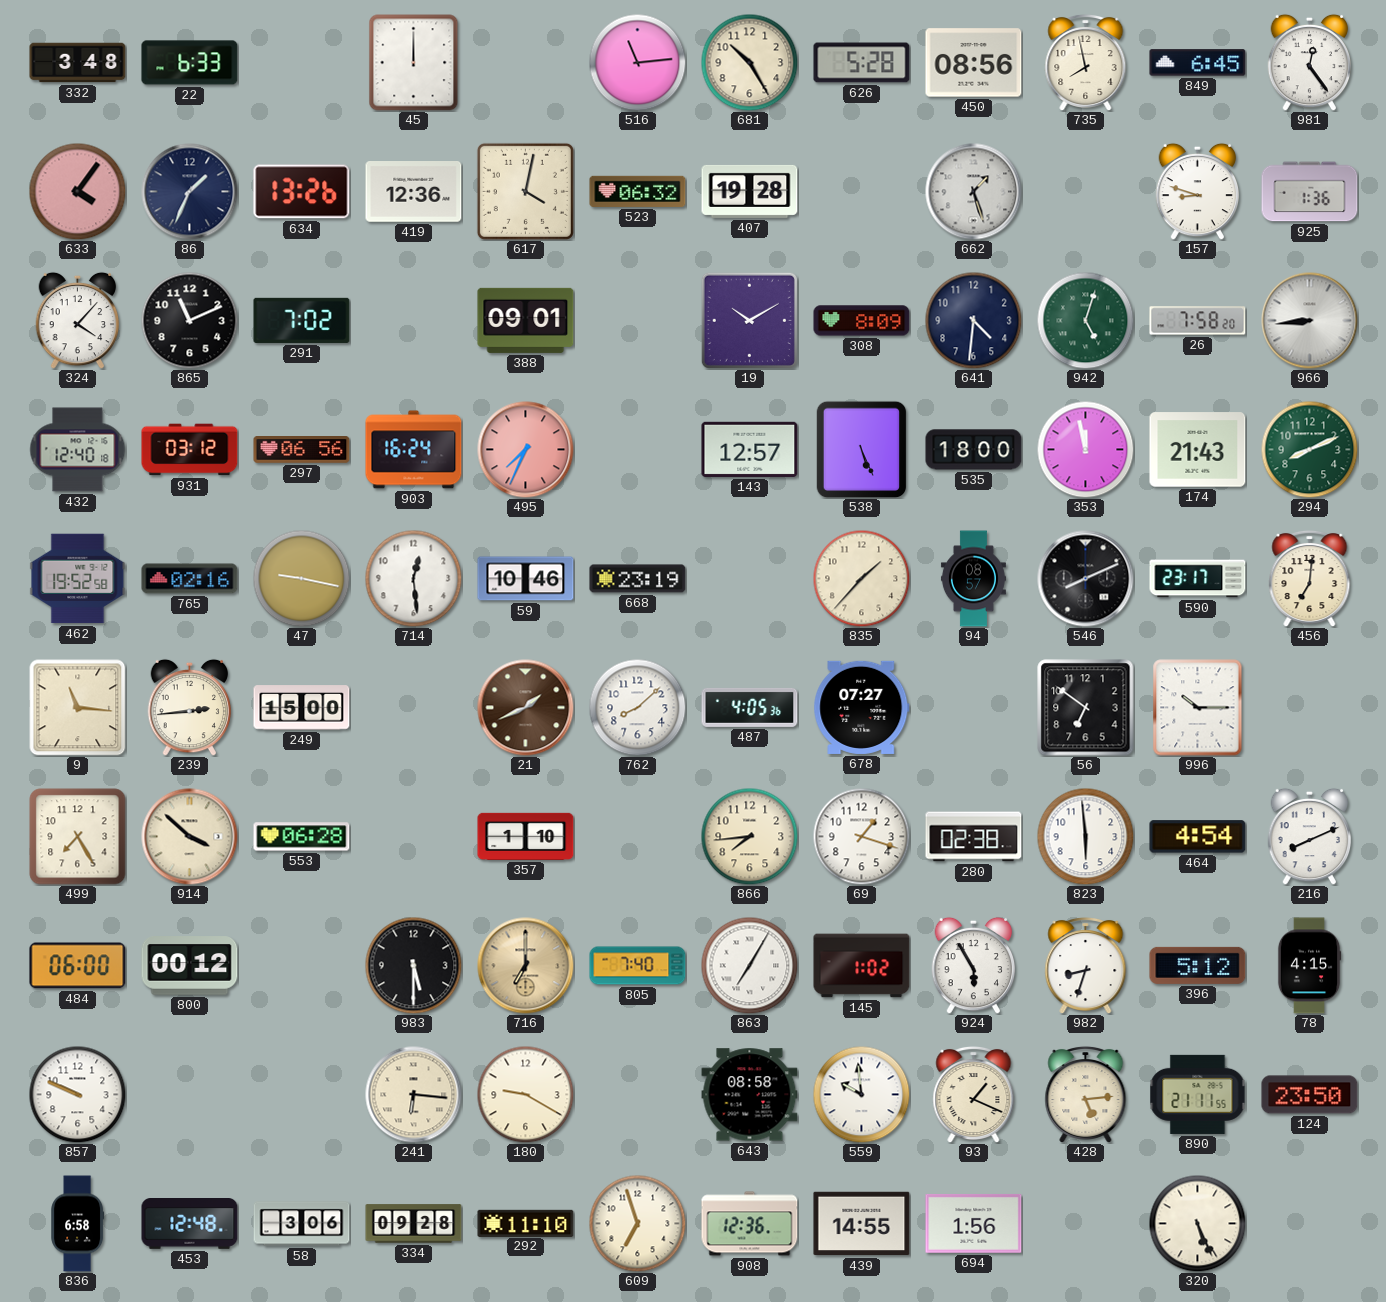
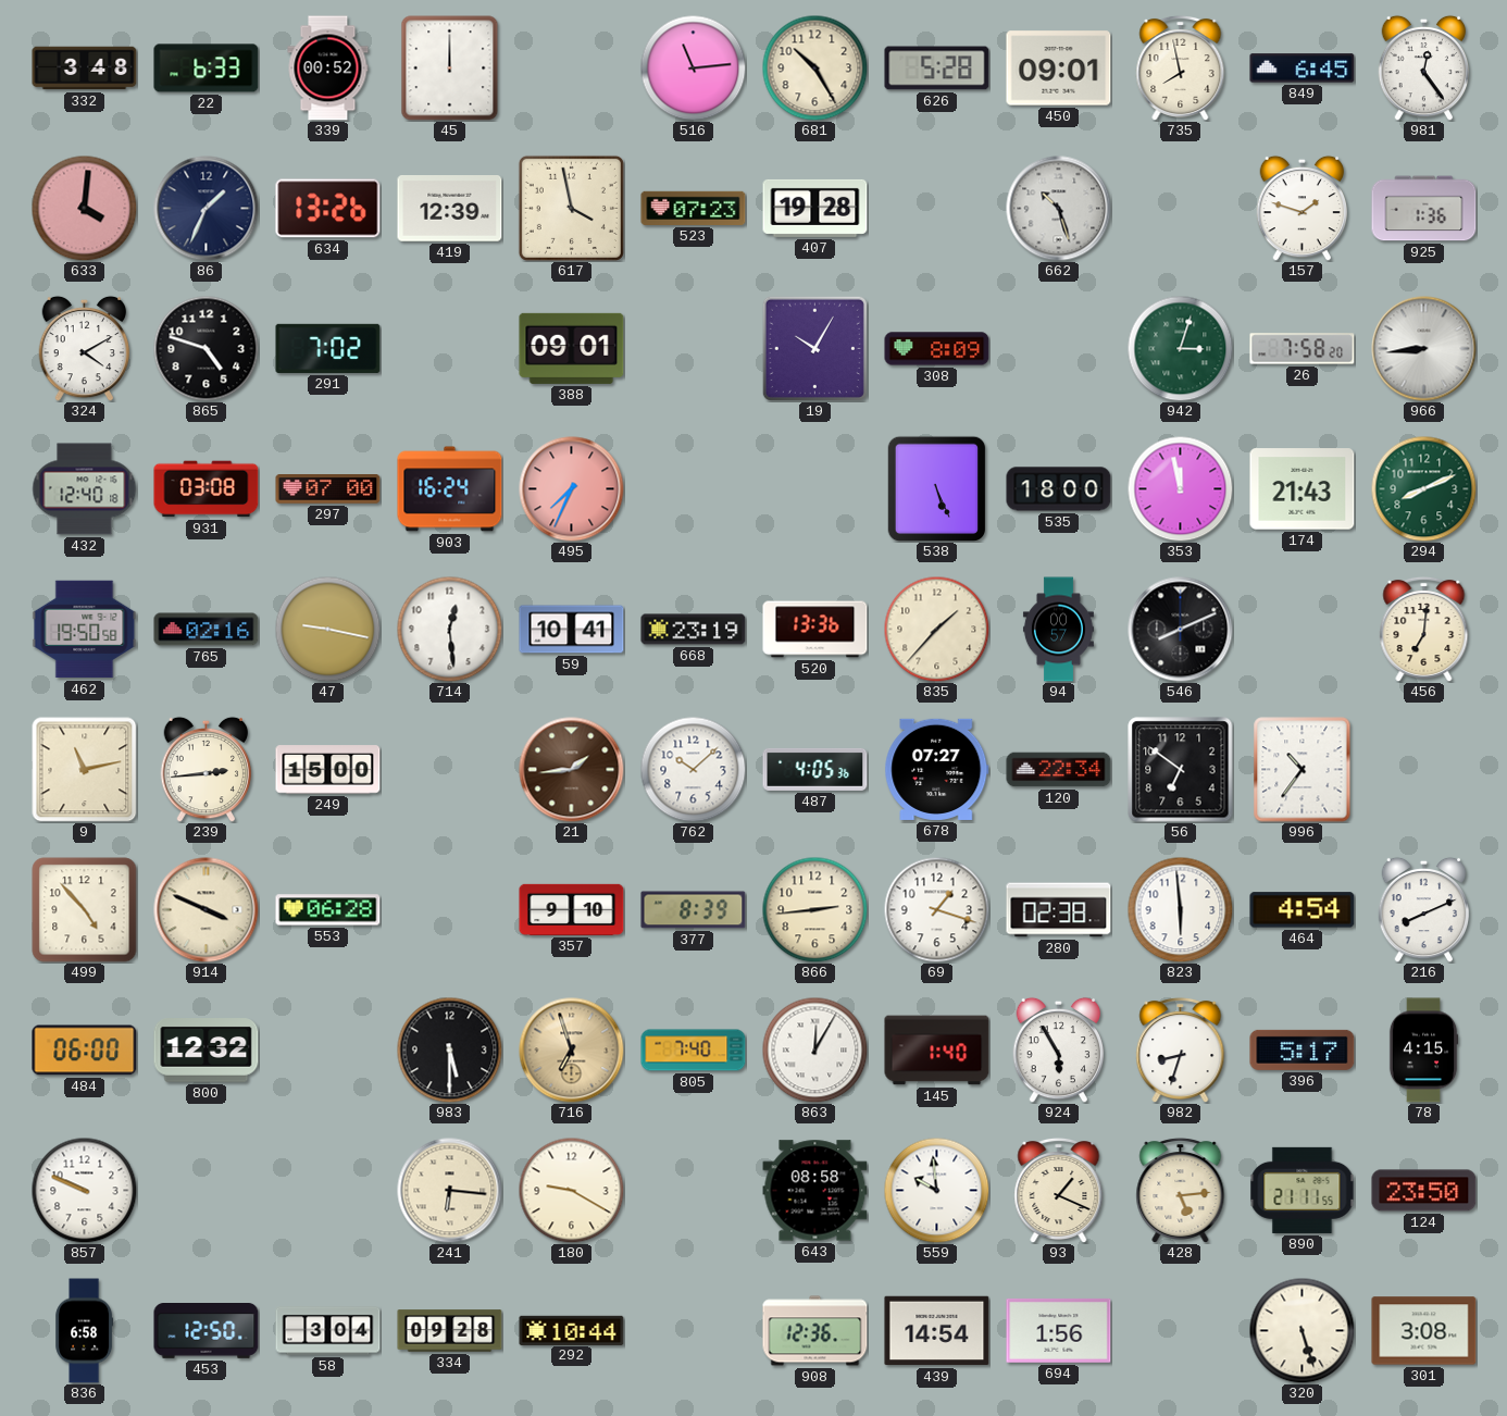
339: none -> 00:52
450: 08:56 -> 09:01
633: 4:06 -> 4:01
419: 12:36 -> 12:39
617: 4:02 -> 3:58
523: 06:32 -> 07:23
662: 1:27 -> 10:27
157: 8:48 -> 1:48
324: 4:07 -> 4:10
865: 11:11 -> 4:48
19: 10:10 -> 10:05
641: 4:31 -> none
942: 5:03 -> 3:03
931: 03:12 -> 03:08
297: 06:56 -> 07:00
143: 12:57 -> none
462: 19:52 -> 19:50
59: 10:46 -> 10:41
520: none -> 13:36
94: 08:57 -> 00:57
590: 23:17 -> none
9: 11:16 -> 11:13
21: 1:41 -> 1:44
762: 8:08 -> 10:08
120: none -> 22:34
996: 10:15 -> 10:36
499: 7:25 -> 4:53
914: 3:52 -> 3:49
357: 1:10 -> 9:10
377: none -> 8:39
866: 7:44 -> 2:44
800: 00:12 -> 12:32
716: 7:00 -> 6:57
863: 7:05 -> 12:05
145: 1:02 -> 1:40
396: 5:12 -> 5:17
453: 12:48 -> 12:50
58: 3:06 -> 3:04
292: 11:10 -> 10:44
609: 6:57 -> none
439: 14:55 -> 14:54
320: 5:26 -> 5:27
301: none -> 3:08
